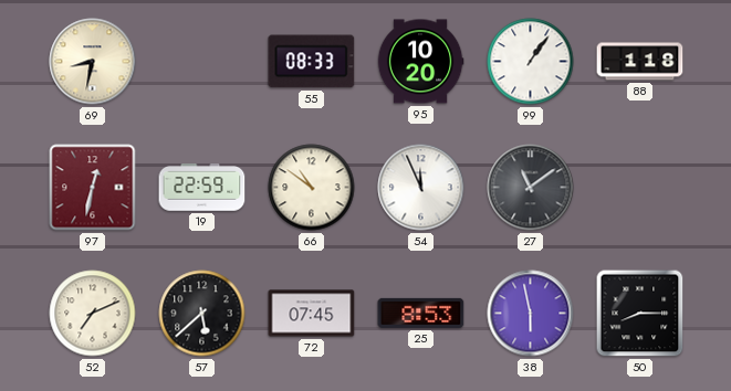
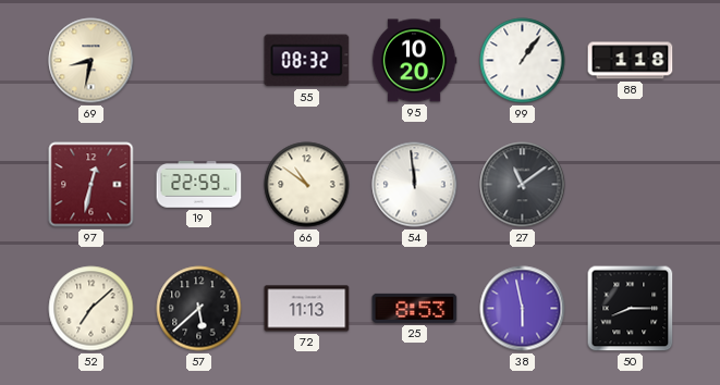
55: 08:33 -> 08:32
54: 11:56 -> 11:59
52: 7:11 -> 7:08
72: 07:45 -> 11:13
